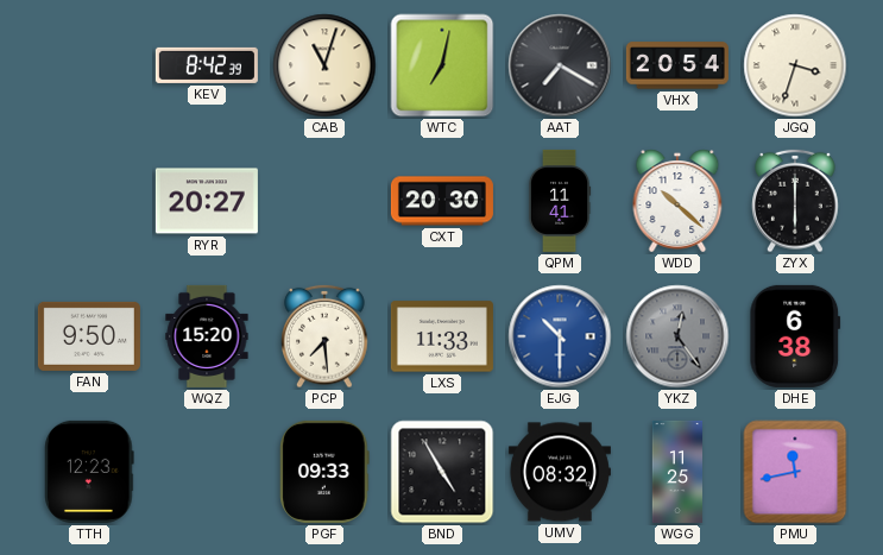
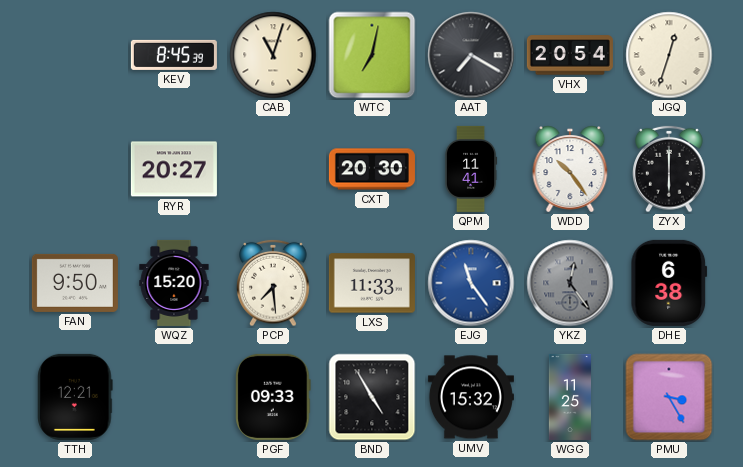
KEV: 8:42 -> 8:45
JGQ: 3:33 -> 12:33
WDD: 10:22 -> 10:24
EJG: 10:30 -> 11:24
TTH: 12:23 -> 12:21
UMV: 08:32 -> 15:32
PMU: 11:43 -> 3:25
